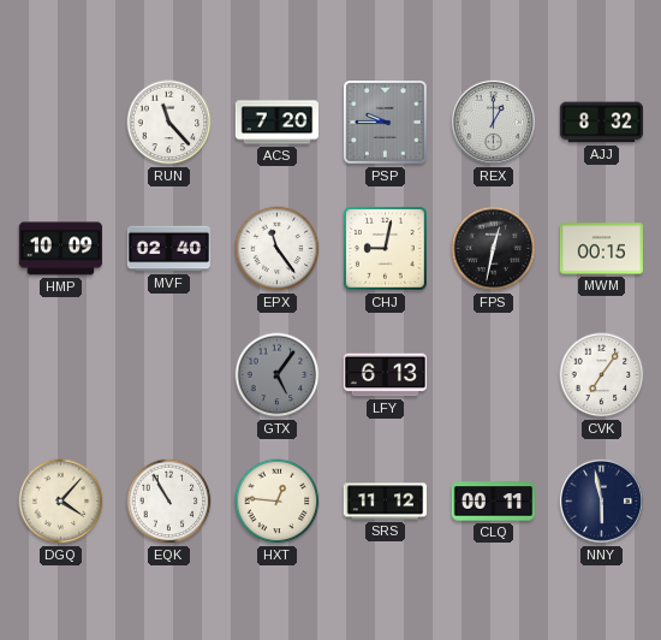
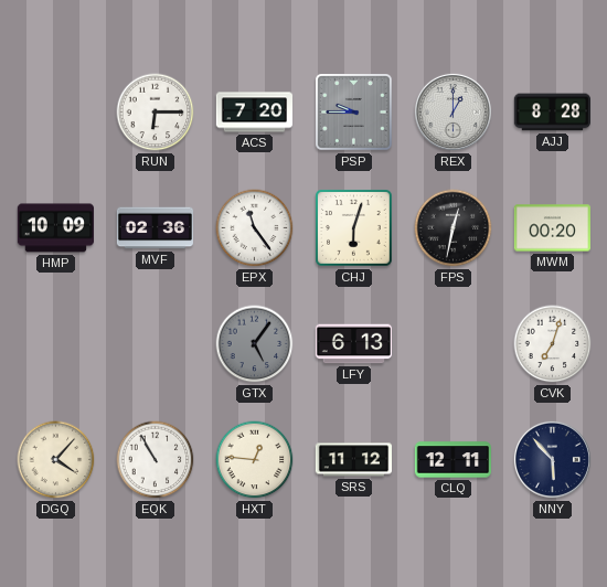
RUN: 11:23 -> 6:15
AJJ: 8:32 -> 8:28
MVF: 02:40 -> 02:36
CHJ: 9:02 -> 6:03
MWM: 00:15 -> 00:20
CVK: 7:06 -> 7:03
CLQ: 00:11 -> 12:11
NNY: 5:58 -> 5:53
